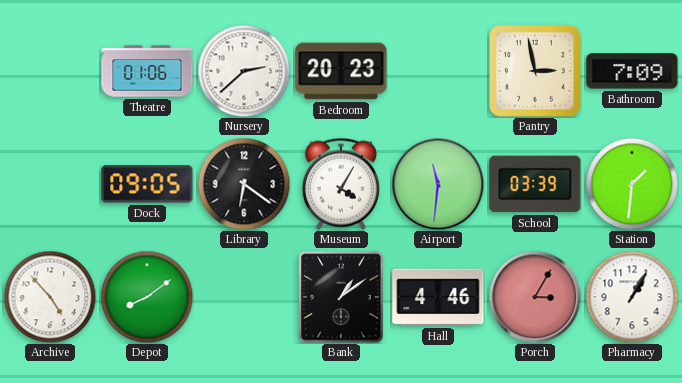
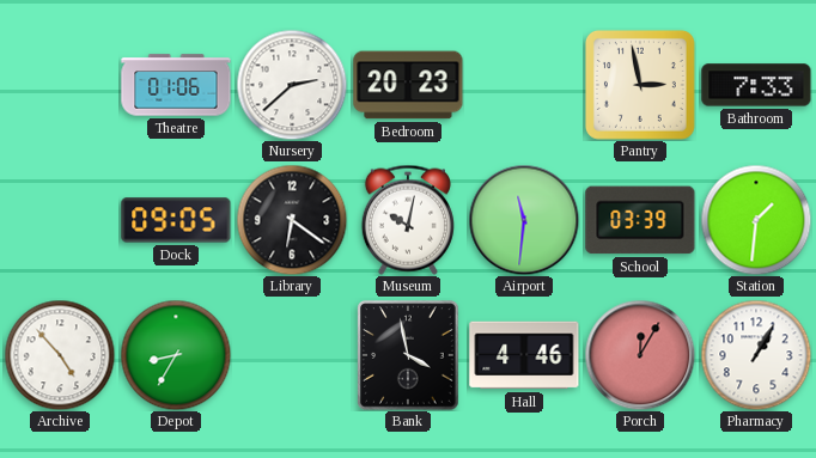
Bathroom: 7:09 -> 7:33
Museum: 4:05 -> 10:02
Depot: 8:09 -> 8:35
Bank: 1:09 -> 3:58
Porch: 3:05 -> 12:05
